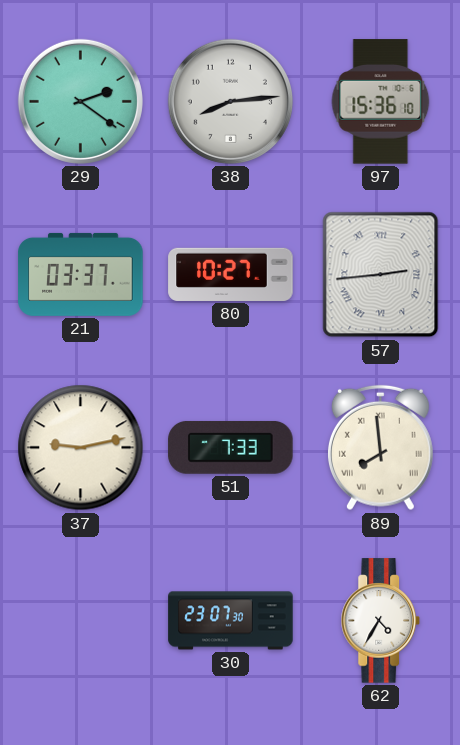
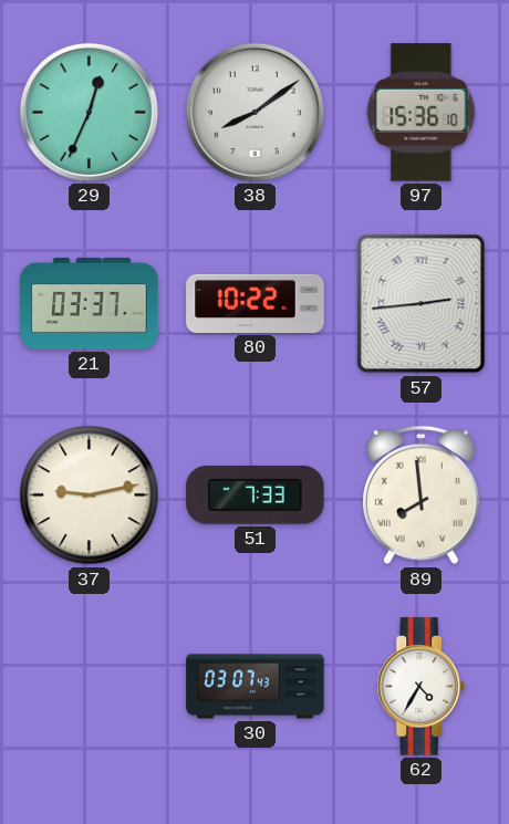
29: 2:21 -> 12:34
38: 8:14 -> 8:09
80: 10:27 -> 10:22
30: 23:07 -> 03:07
